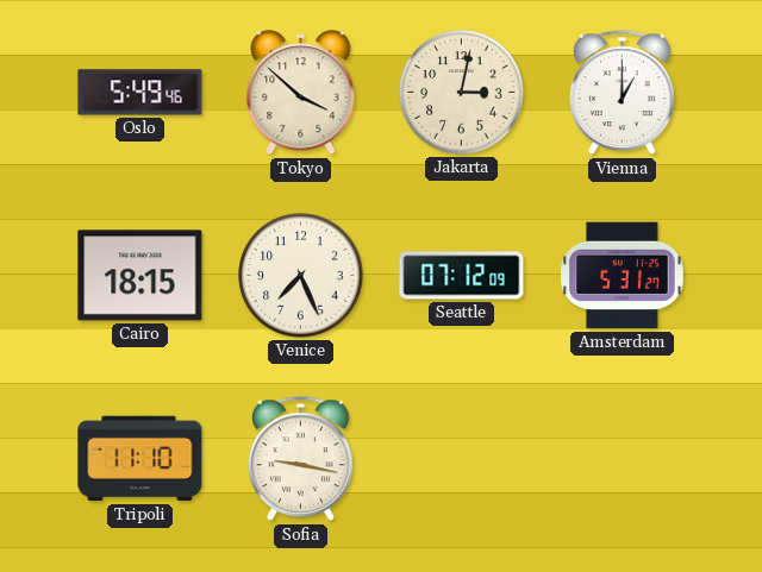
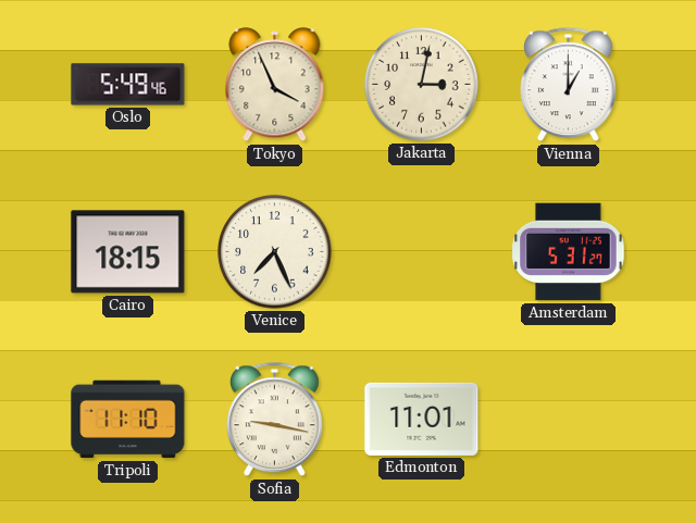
Tokyo: 3:52 -> 3:56
Seattle: 07:12 -> none
Edmonton: none -> 11:01
